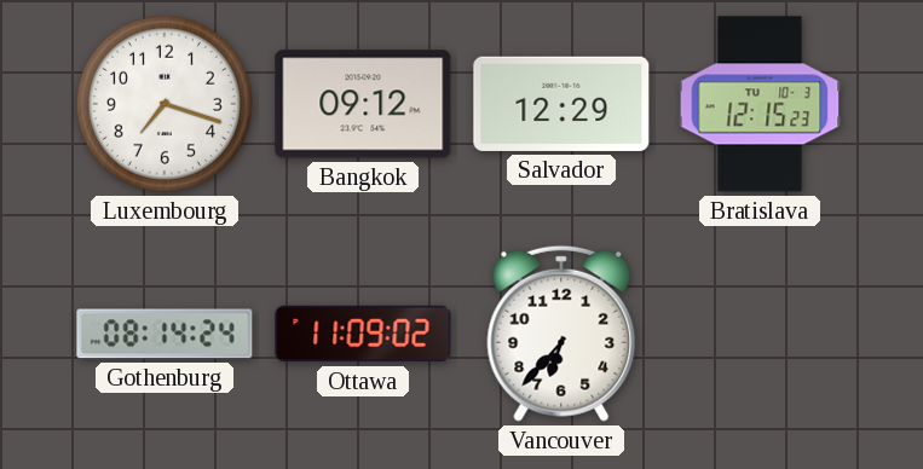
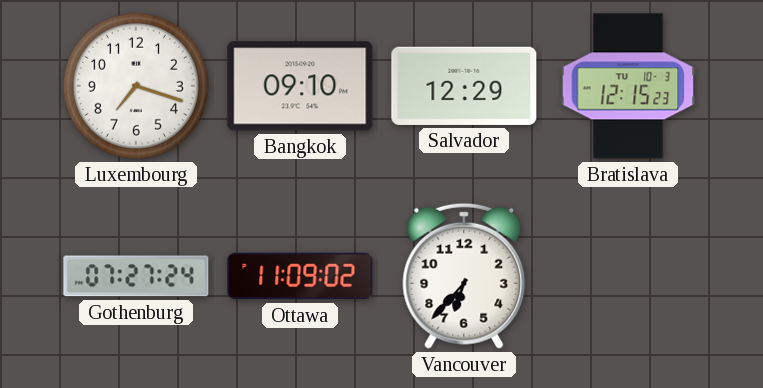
Bangkok: 09:12 -> 09:10
Gothenburg: 08:14 -> 07:27
